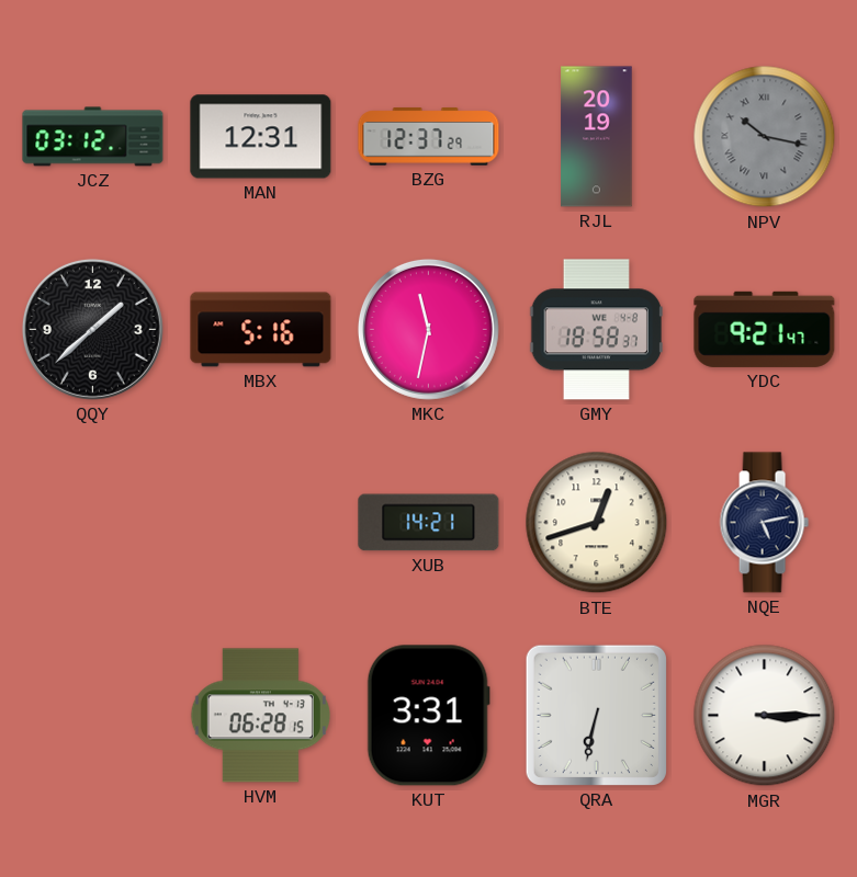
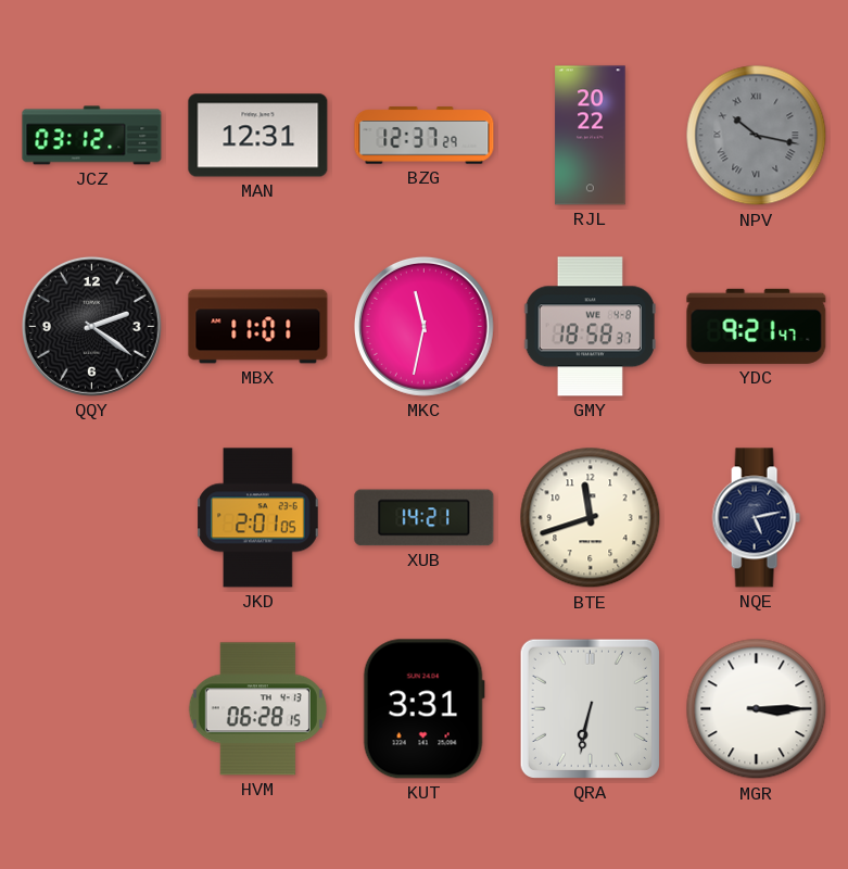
RJL: 20:19 -> 20:22
QQY: 1:38 -> 2:21
MBX: 5:16 -> 11:01
JKD: none -> 2:01
BTE: 12:42 -> 11:42
